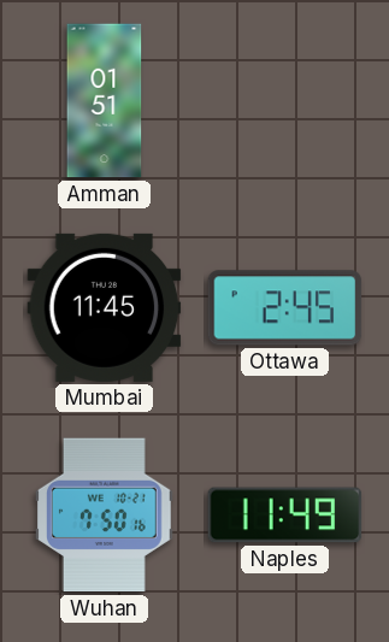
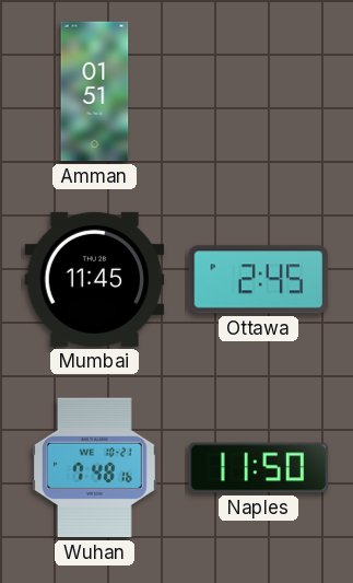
Wuhan: 7:50 -> 7:48
Naples: 11:49 -> 11:50
